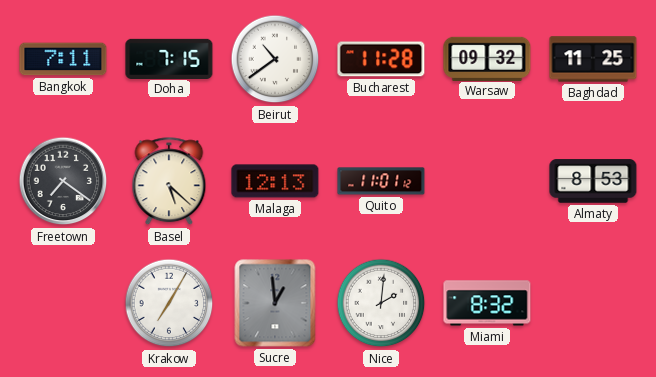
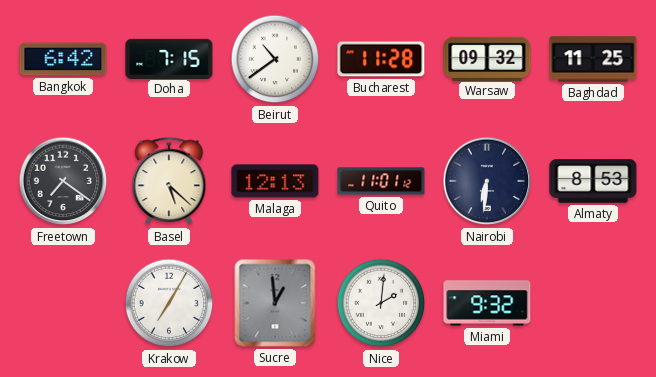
Bangkok: 7:11 -> 6:42
Nairobi: none -> 6:31
Miami: 8:32 -> 9:32
